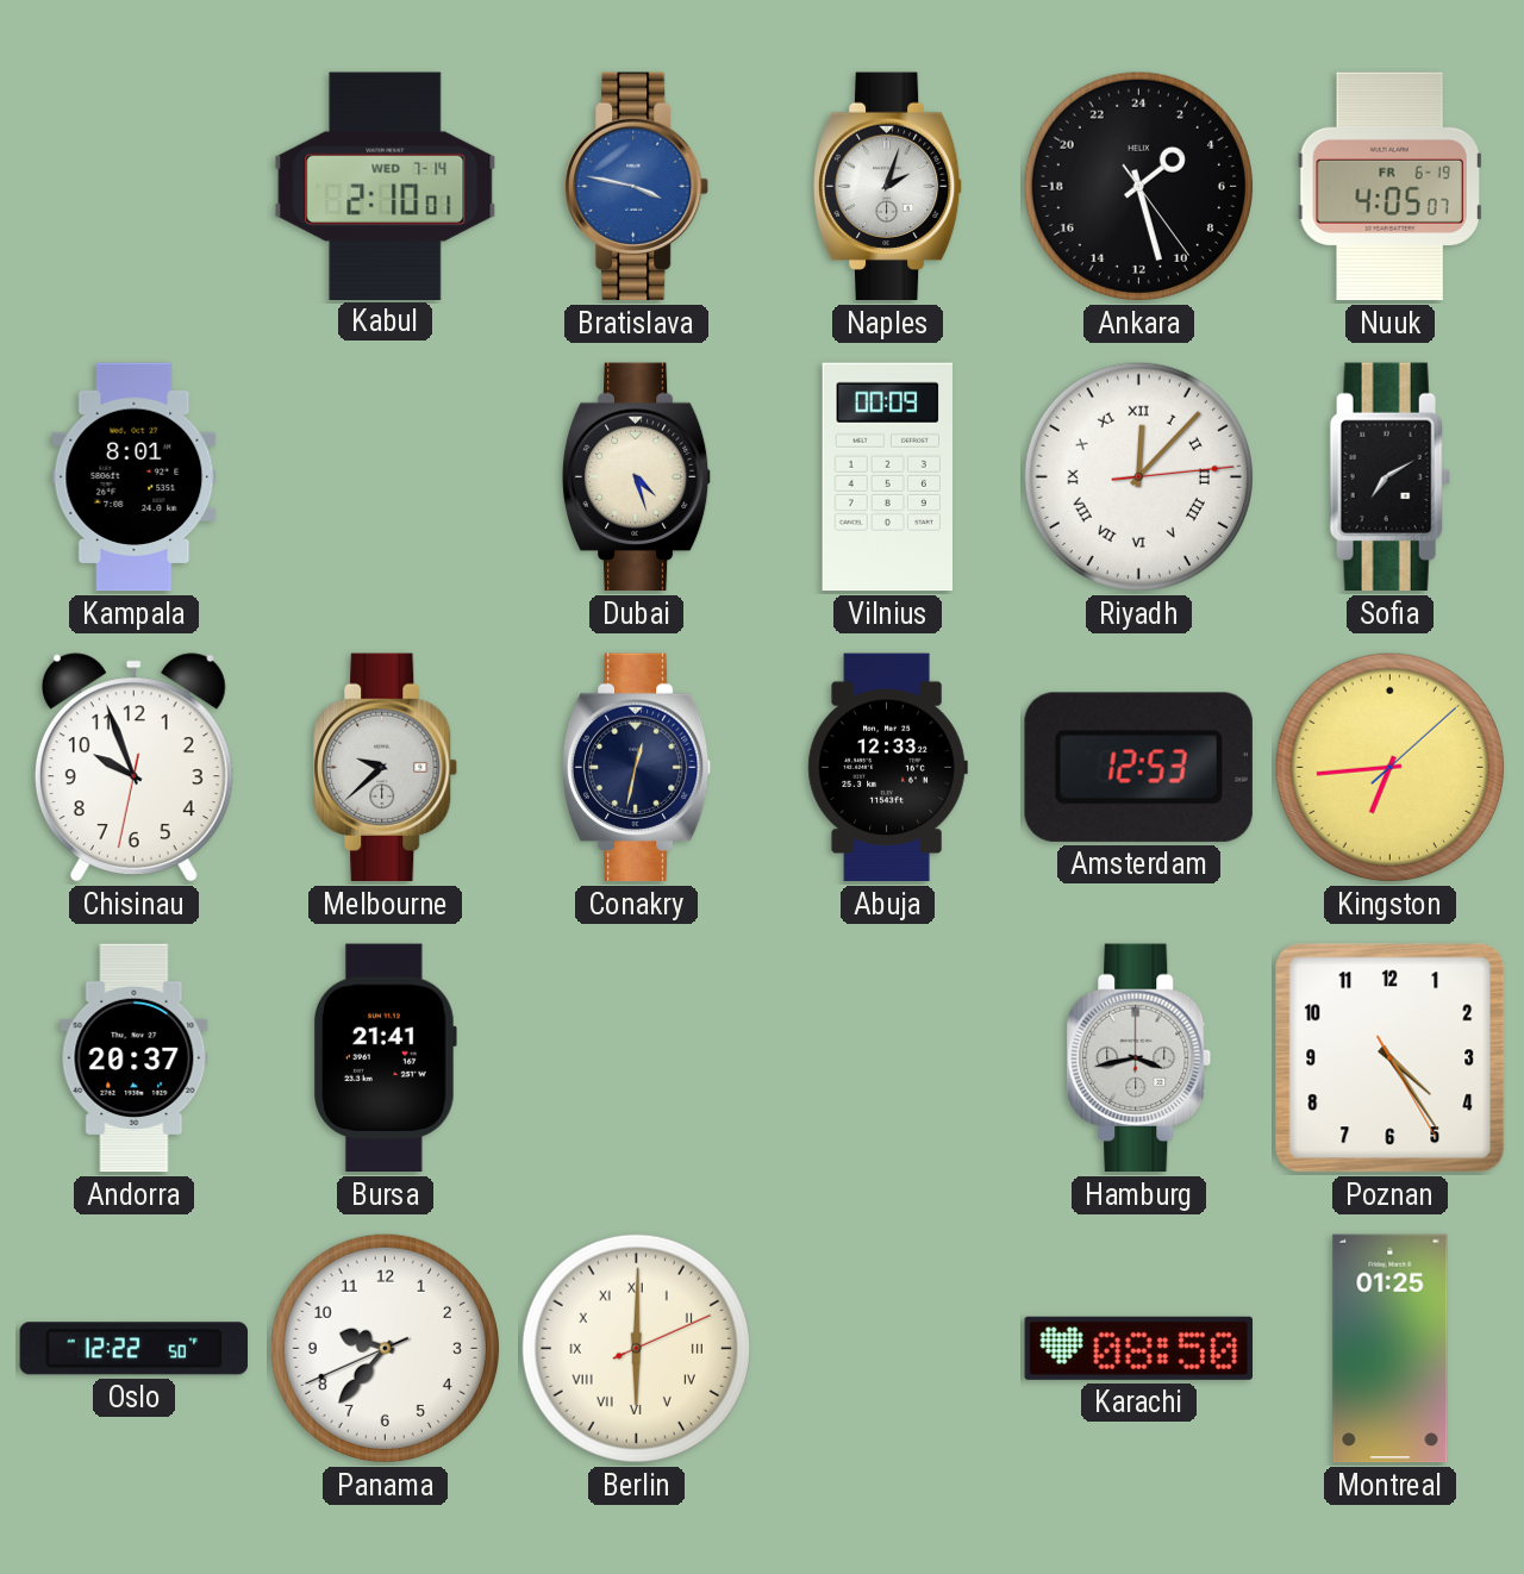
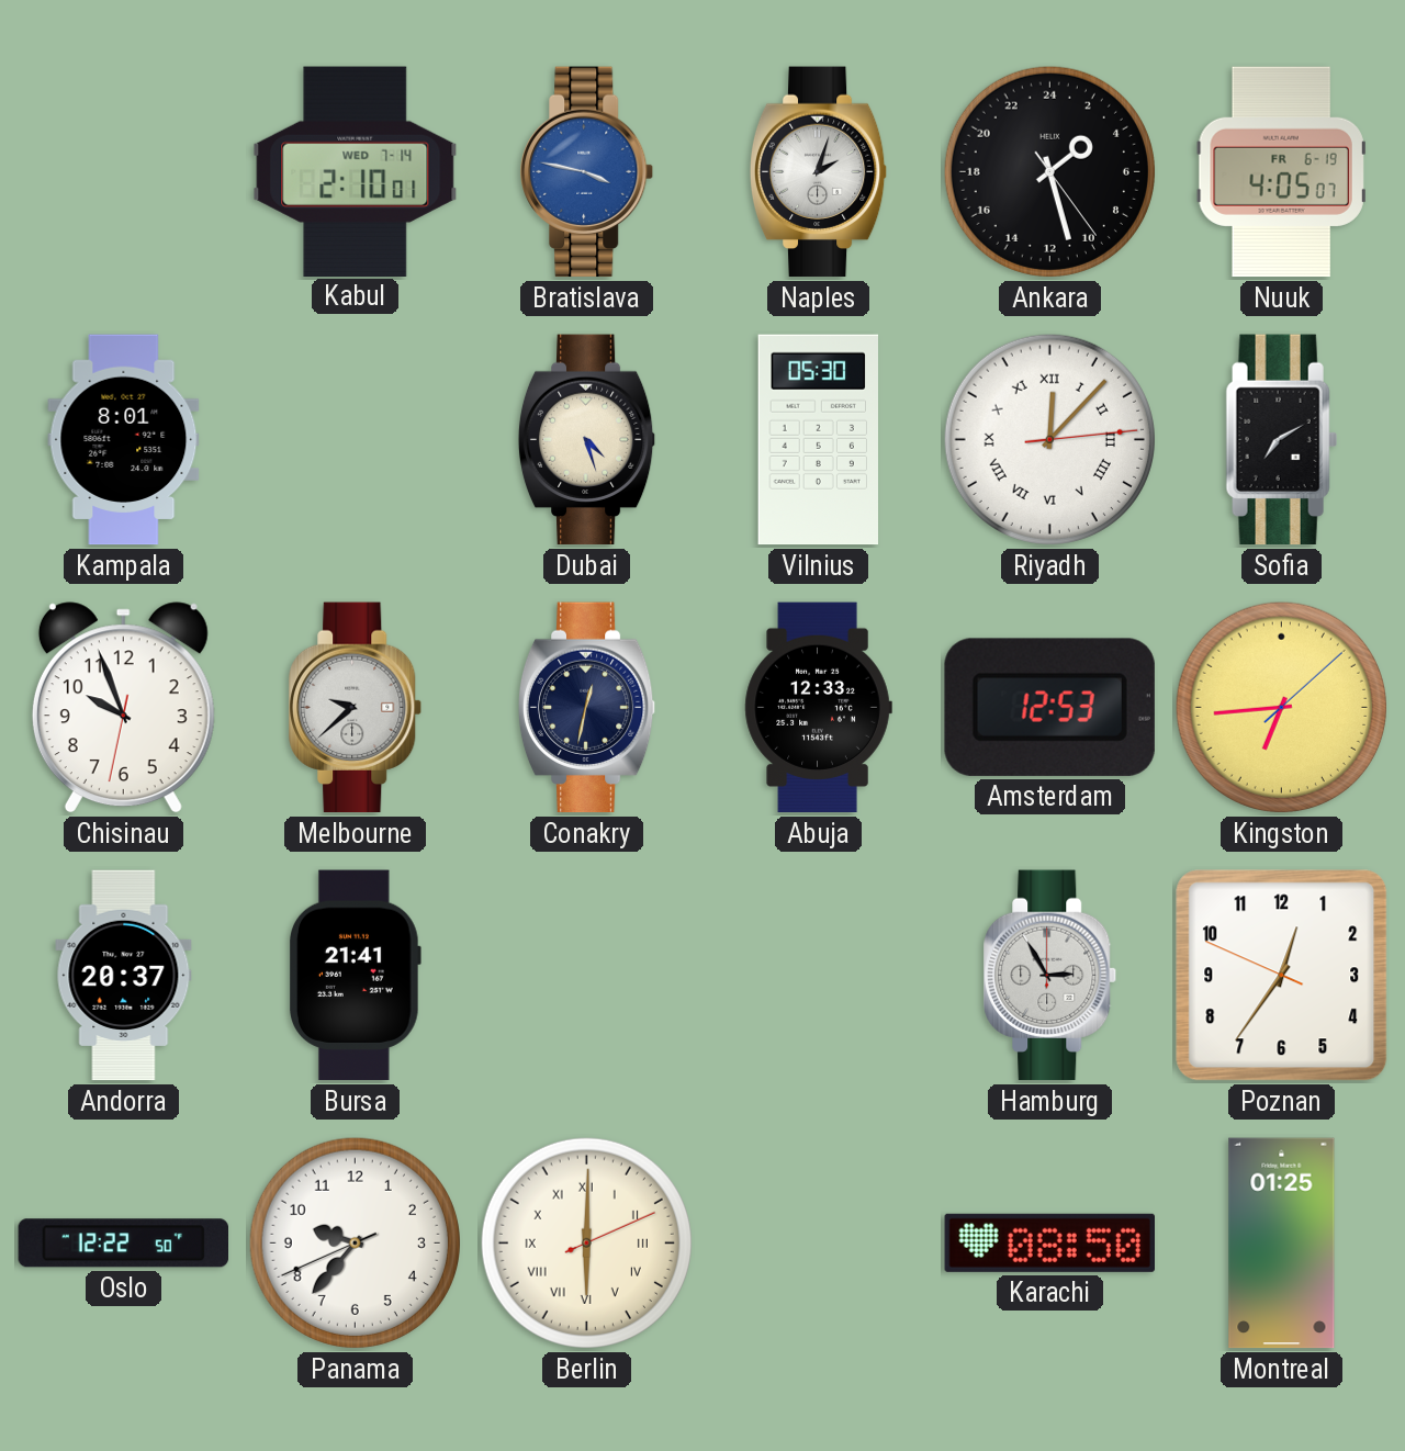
Vilnius: 00:09 -> 05:30
Hamburg: 3:43 -> 2:55
Poznan: 4:24 -> 12:35
